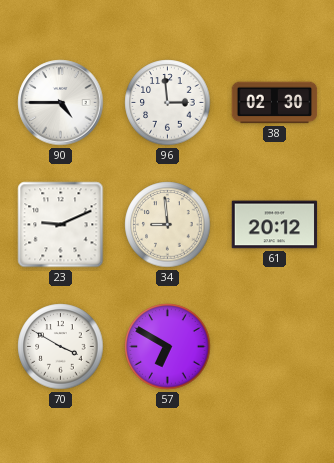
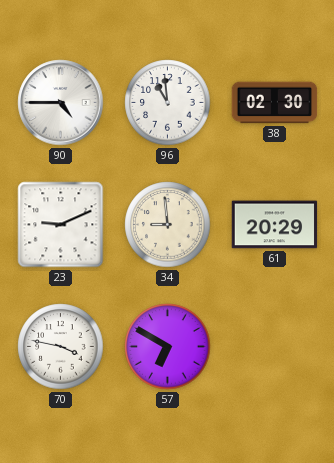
96: 2:59 -> 10:59
61: 20:12 -> 20:29
70: 3:50 -> 3:47
